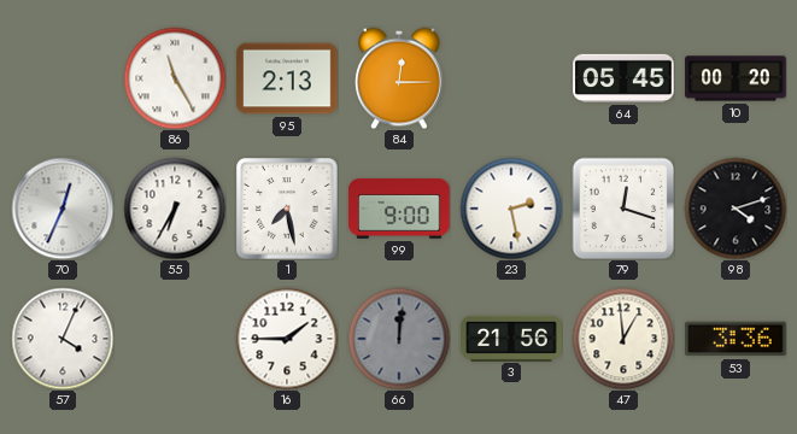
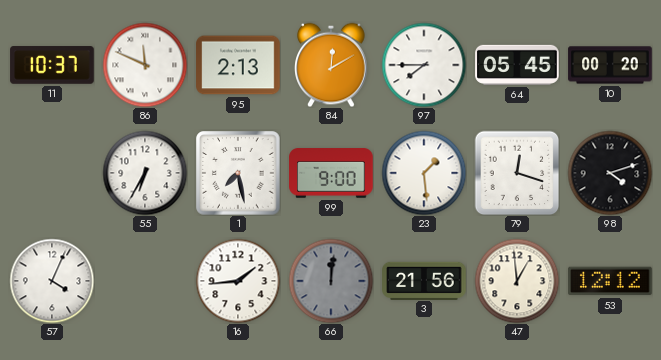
11: none -> 10:37
86: 11:25 -> 11:49
84: 12:15 -> 12:10
97: none -> 7:45
70: 12:34 -> none
23: 2:28 -> 1:29
16: 1:45 -> 1:44
53: 3:36 -> 12:12
